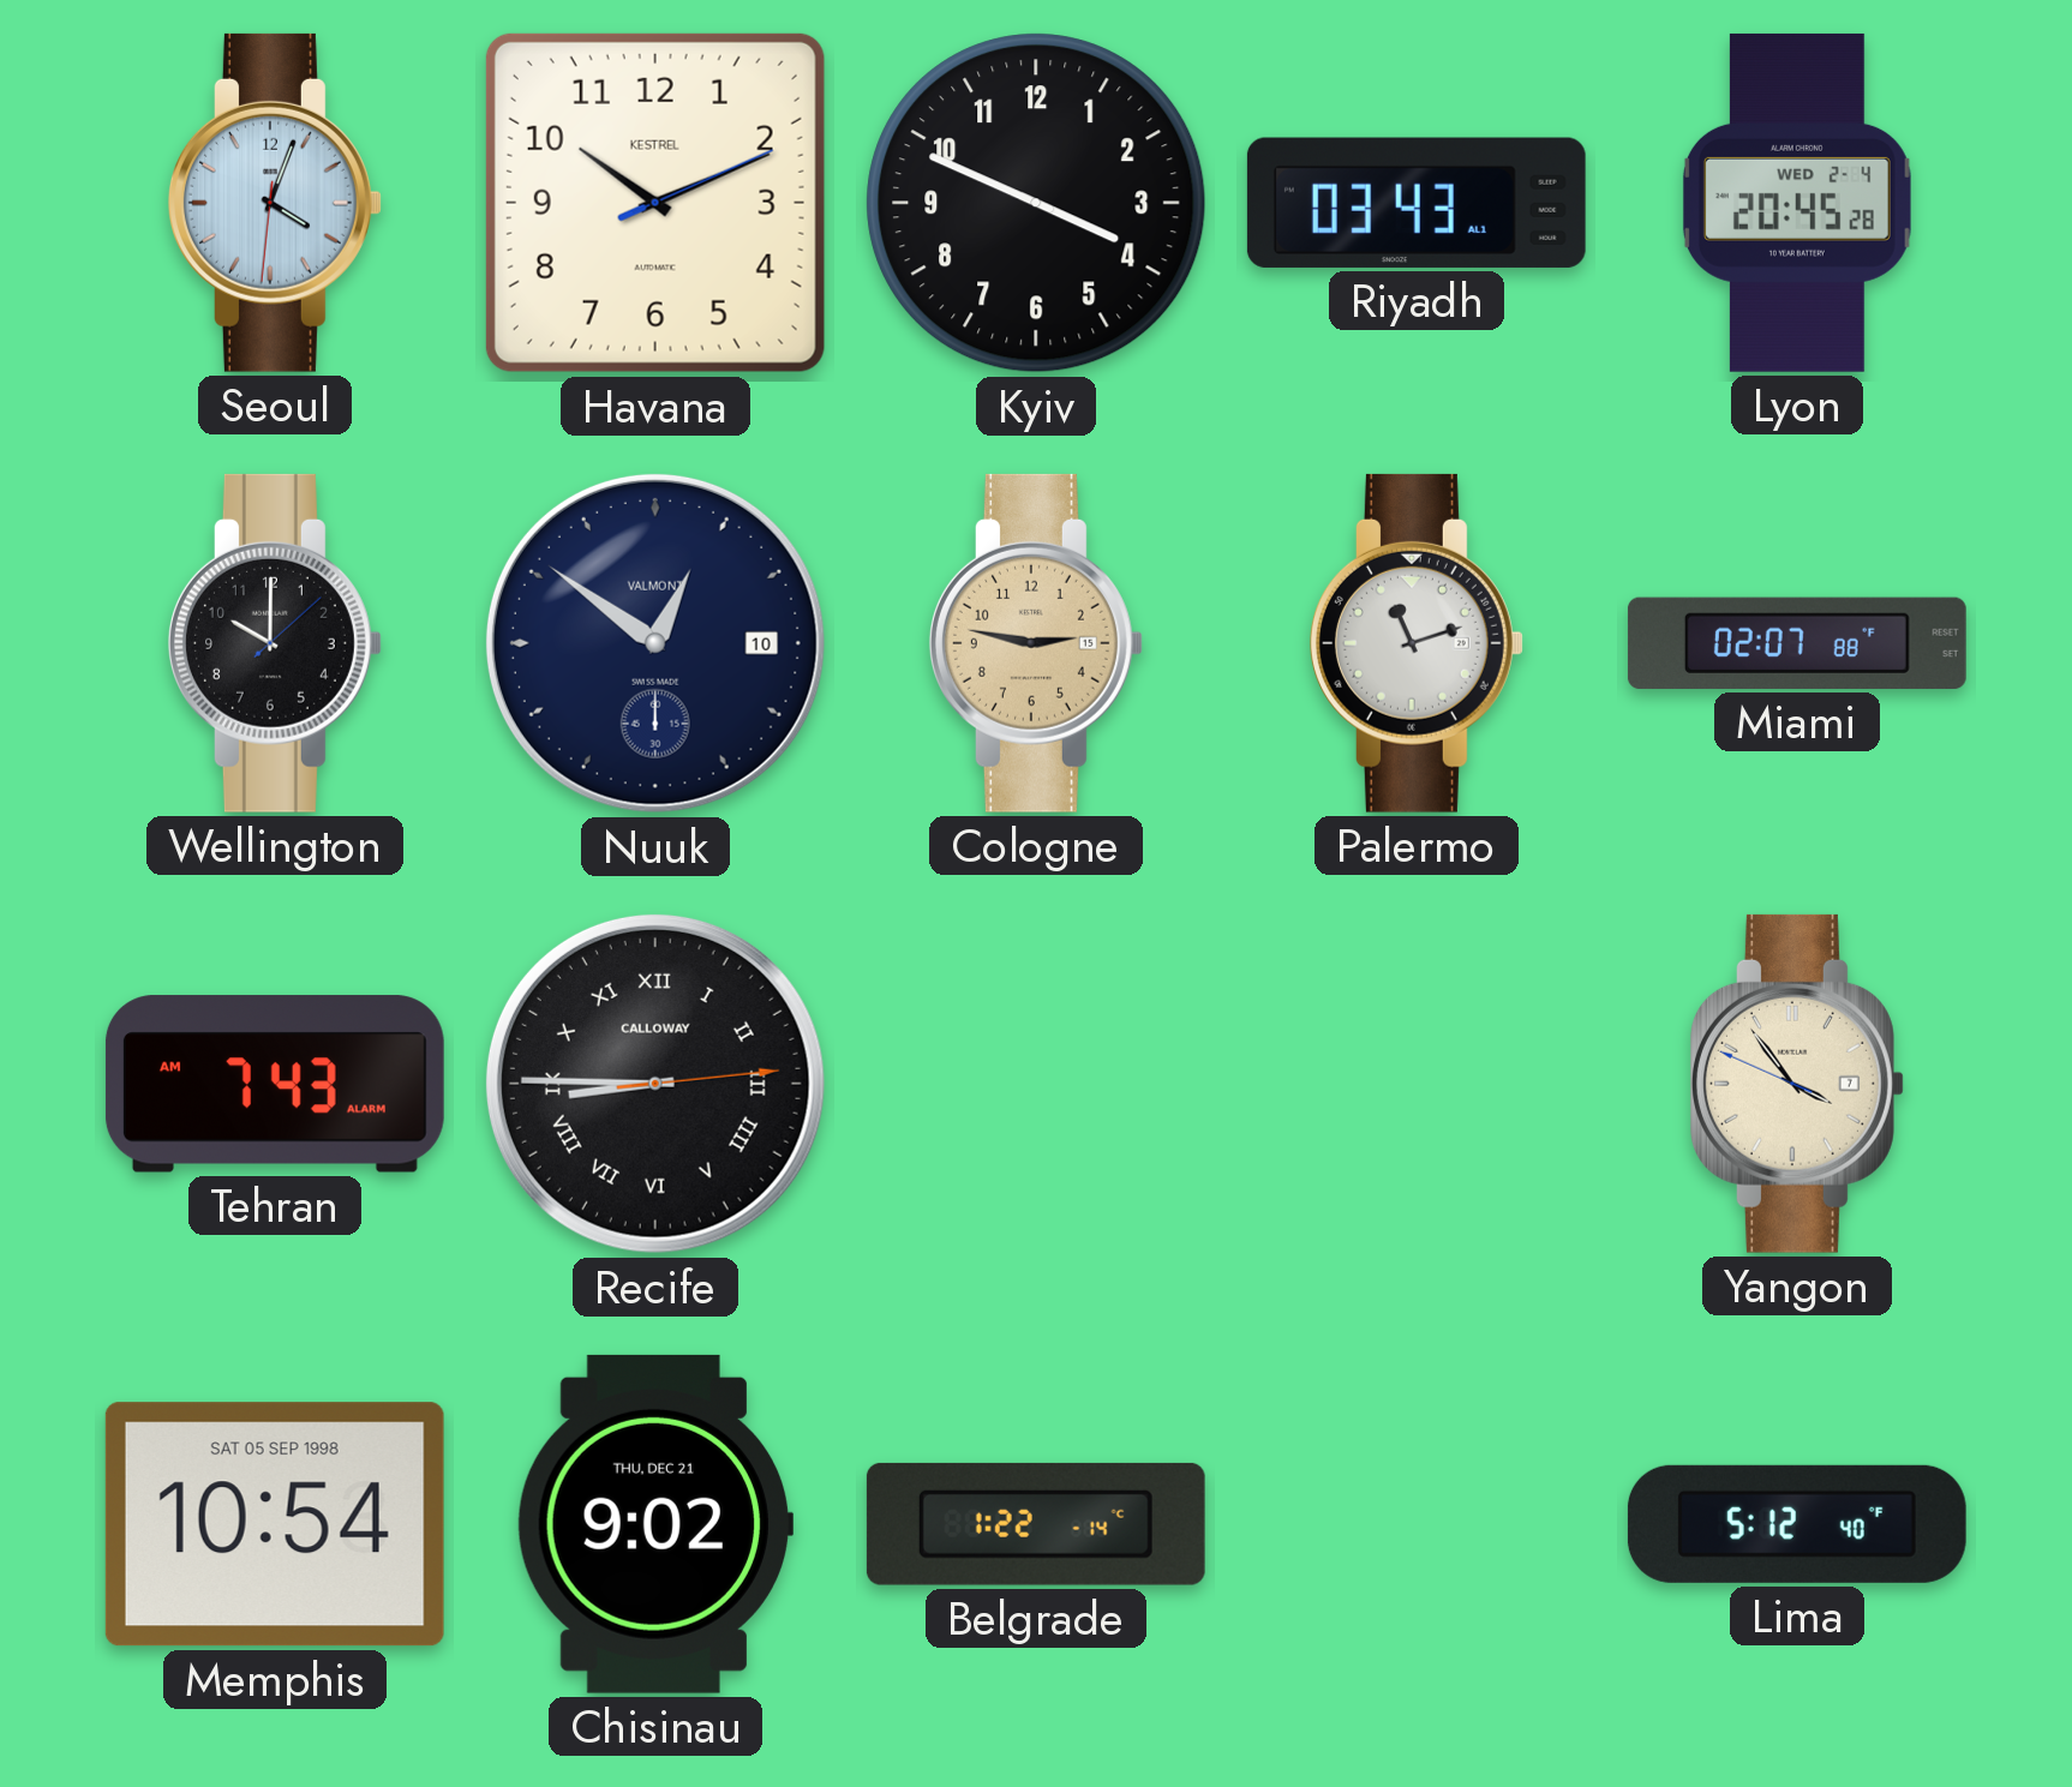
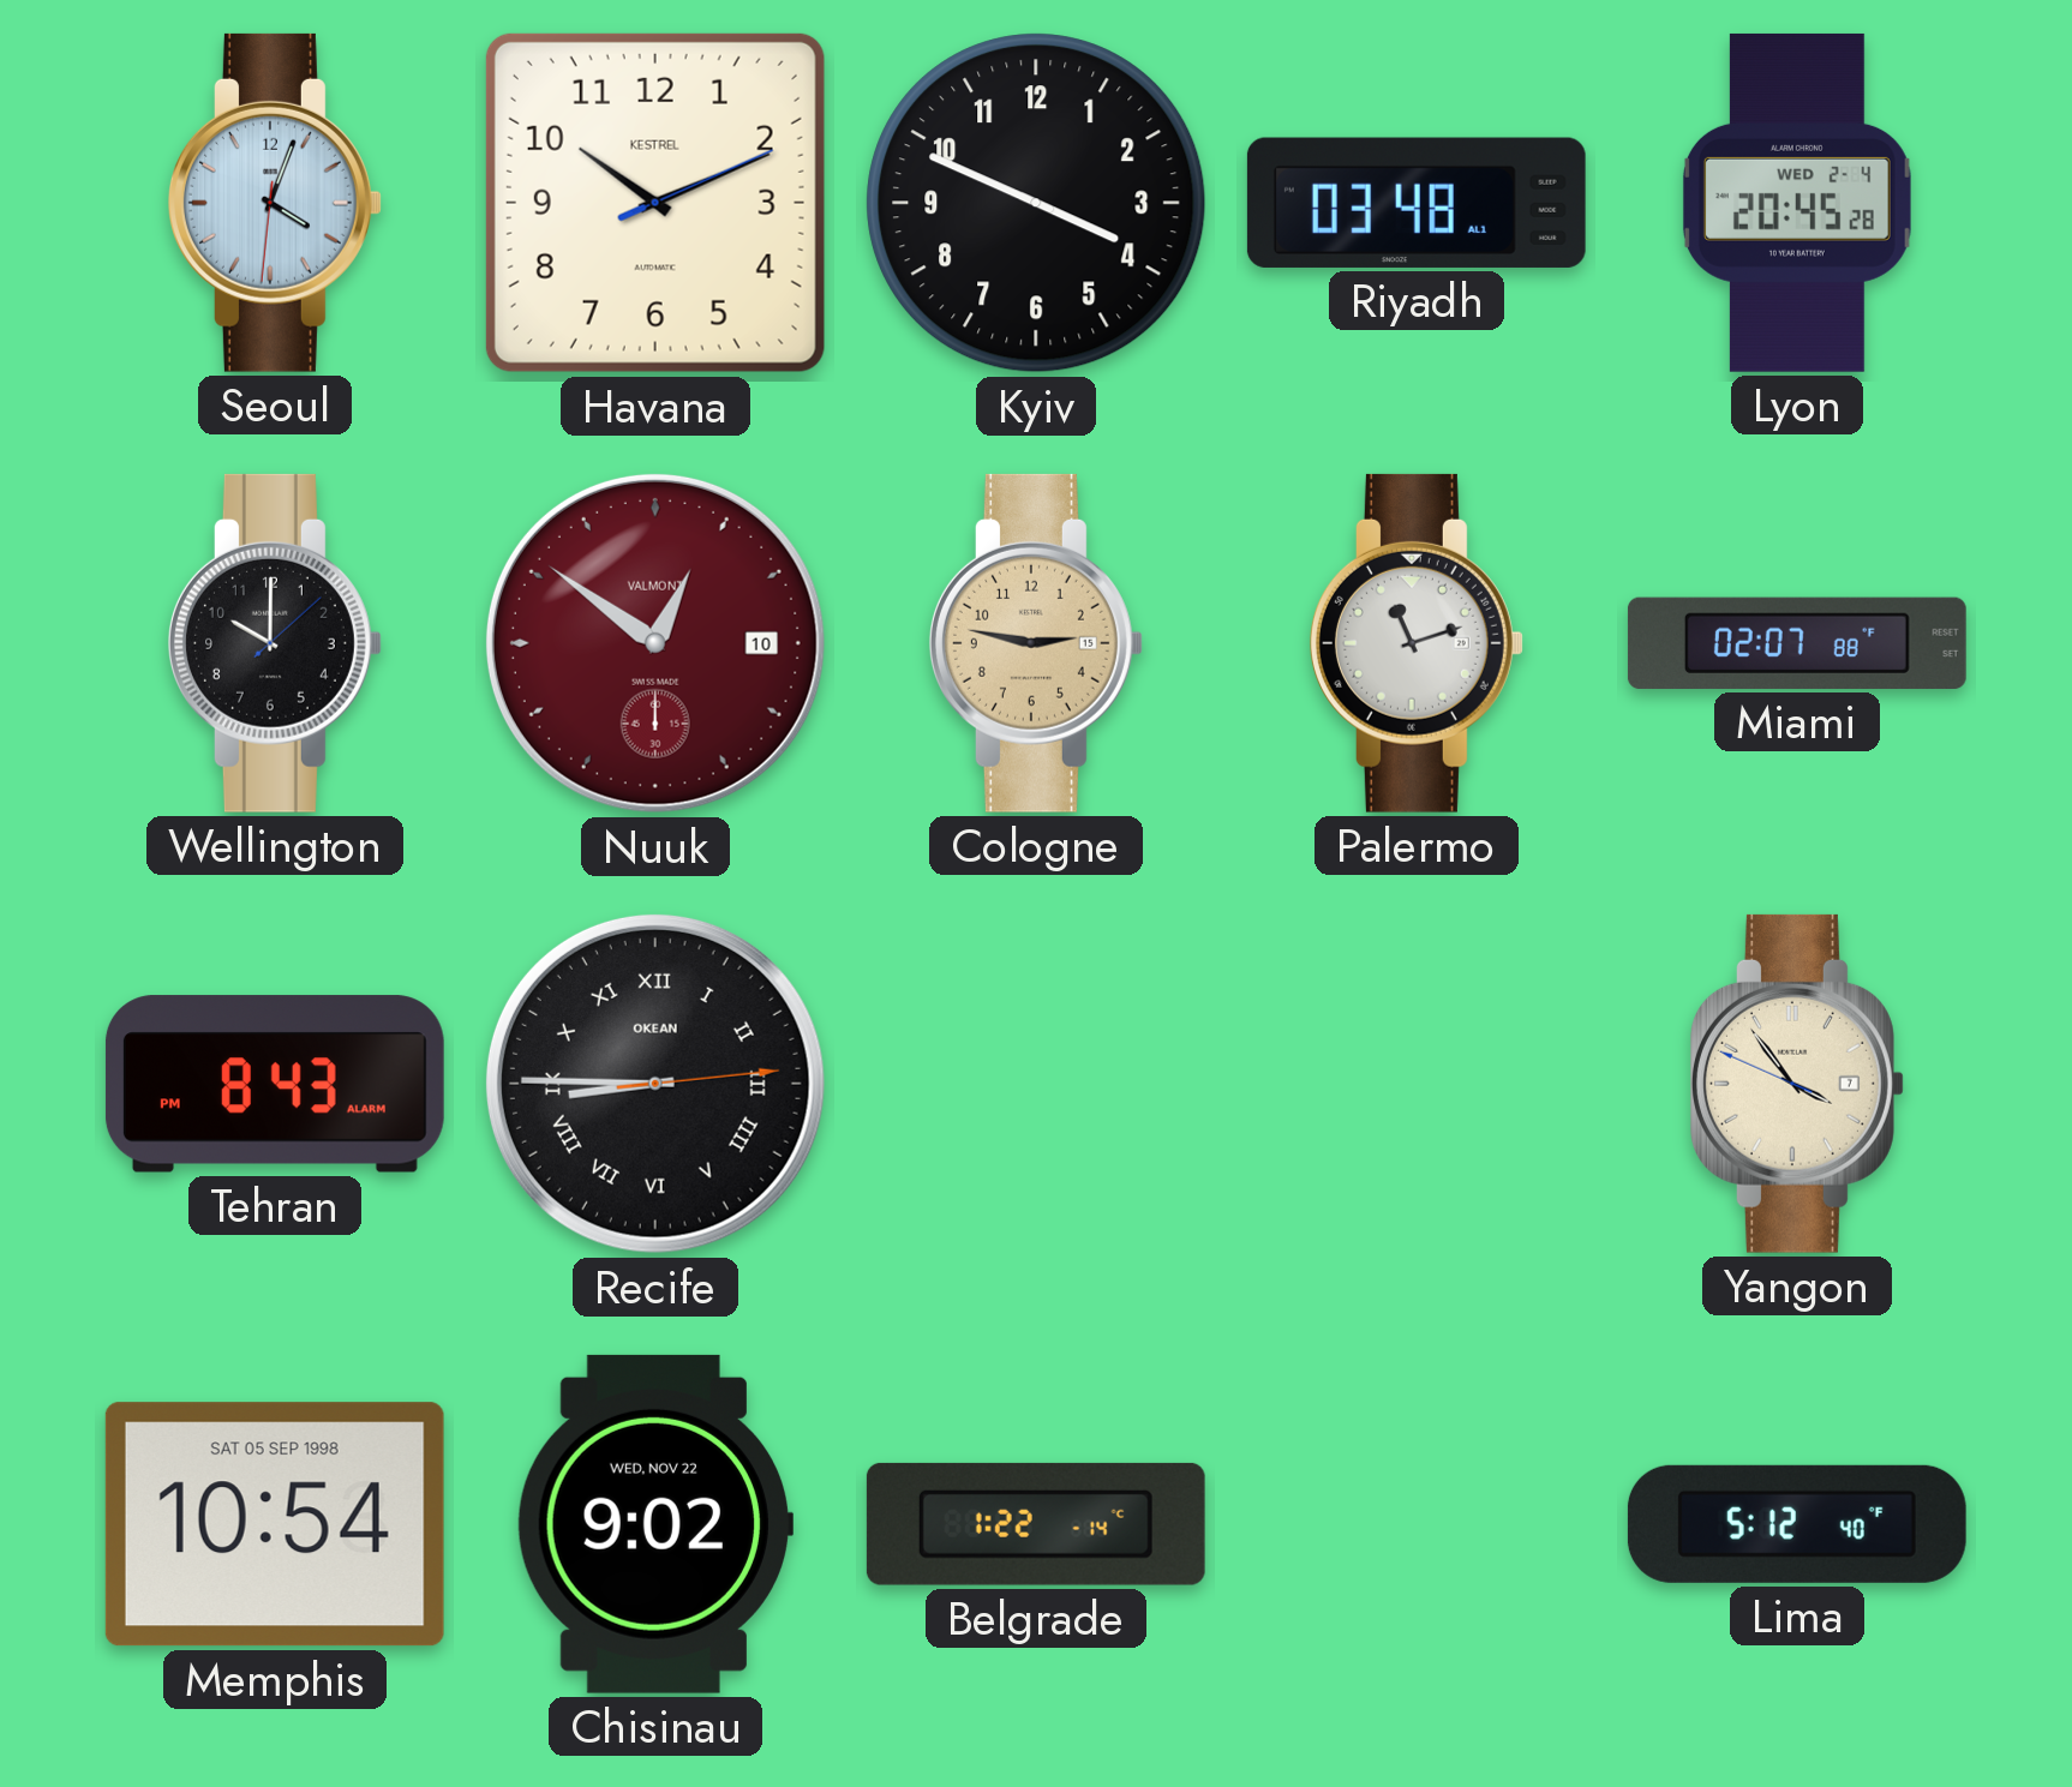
Riyadh: 03:43 -> 03:48
Nuuk dial: navy -> burgundy
Tehran: 7:43 -> 8:43
Recife brand: CALLOWAY -> OKEAN
Chisinau date: THU, DEC 21 -> WED, NOV 22
